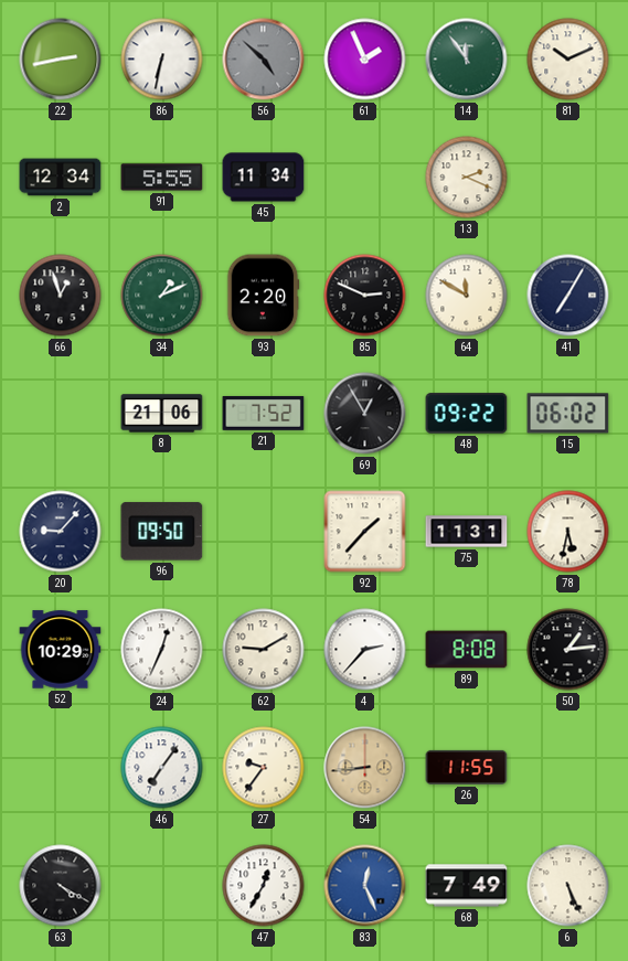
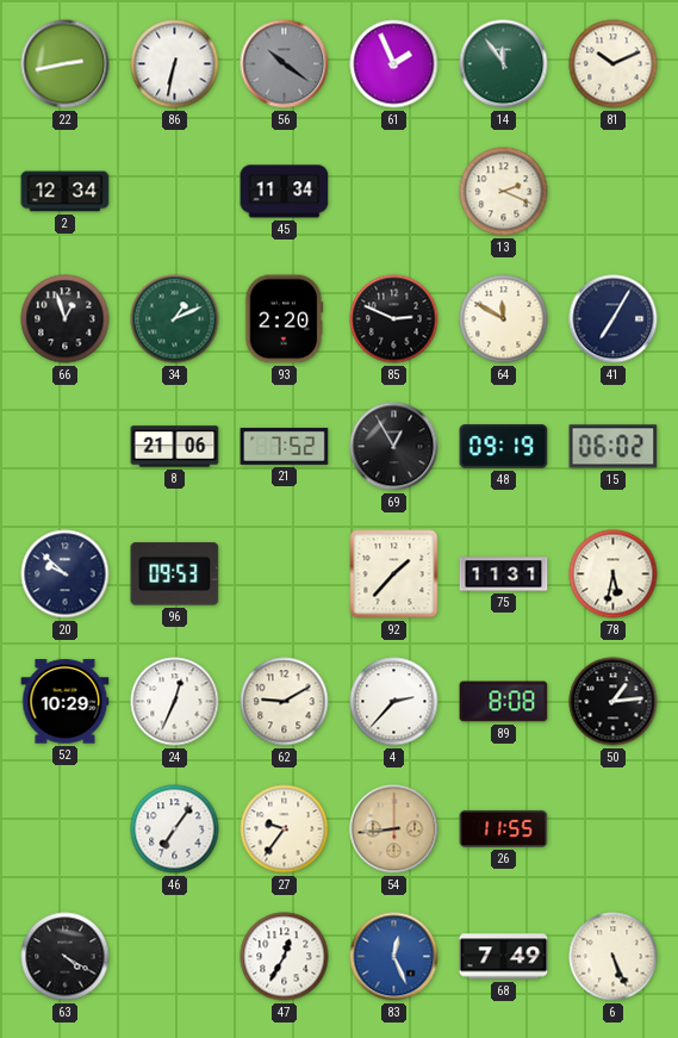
56: 4:52 -> 10:21
91: 5:55 -> none
48: 09:22 -> 09:19
20: 9:07 -> 9:52
96: 09:50 -> 09:53
